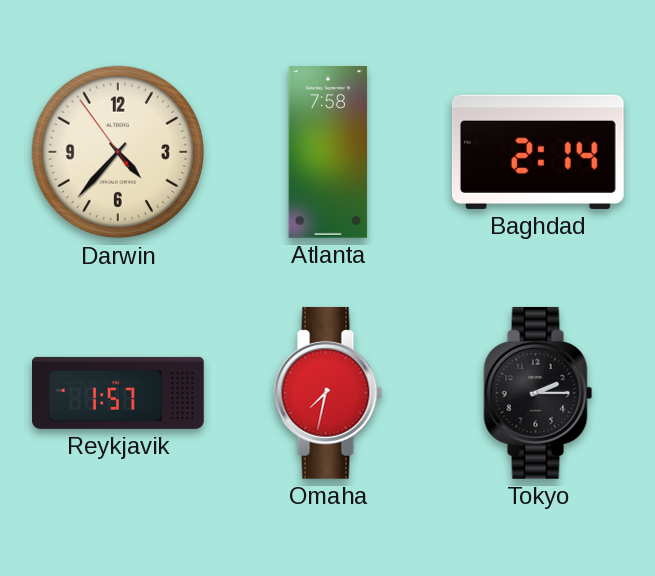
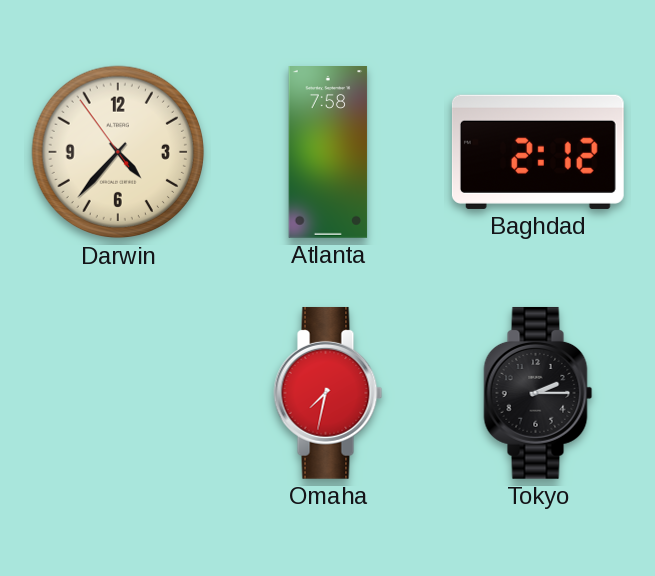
Baghdad: 2:14 -> 2:12
Reykjavik: 1:57 -> none
